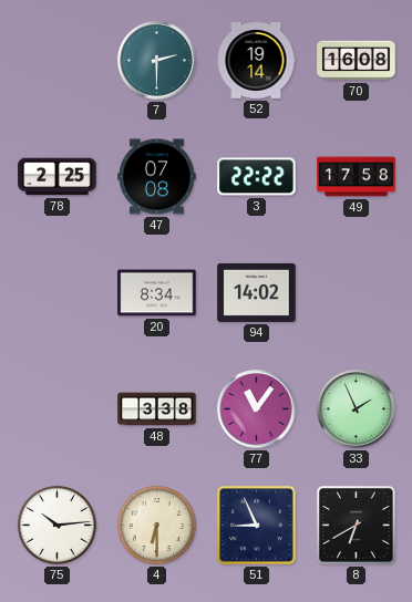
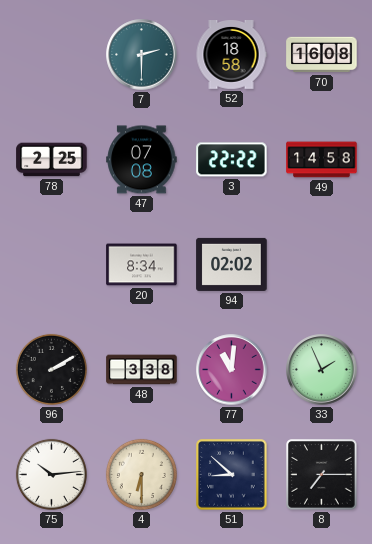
52: 19:14 -> 18:58
49: 17:58 -> 14:58
94: 14:02 -> 02:02
96: none -> 2:10
77: 11:06 -> 11:01
51: 8:56 -> 8:52
8: 6:40 -> 7:15
